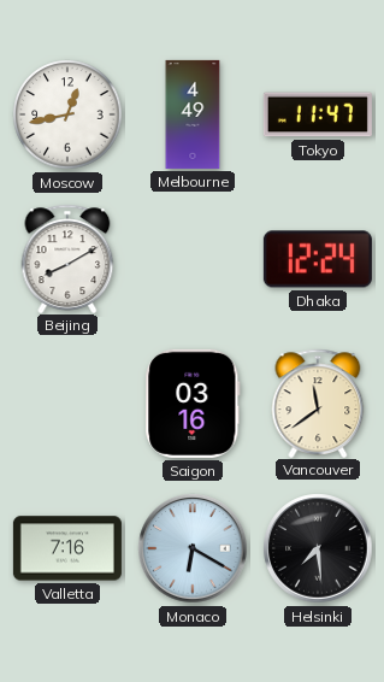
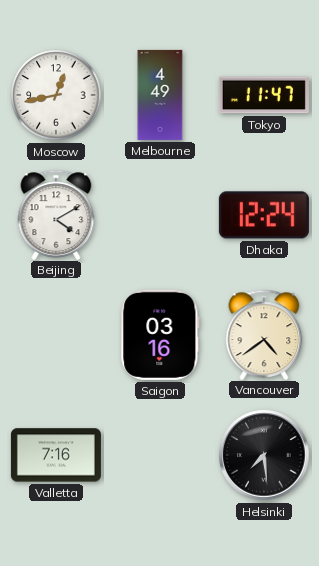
Beijing: 8:10 -> 4:10
Vancouver: 11:39 -> 4:39
Monaco: 6:20 -> none
